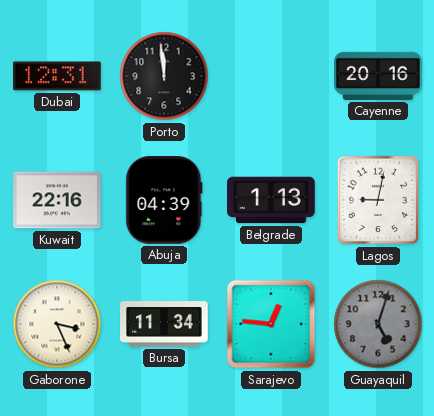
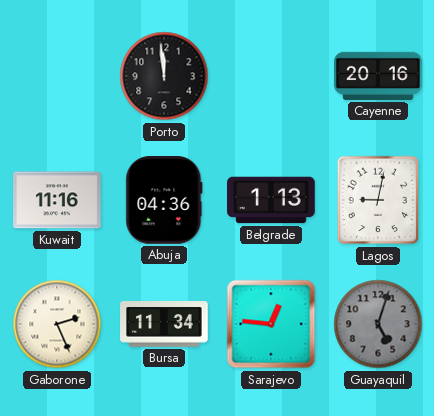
Dubai: 12:31 -> none
Kuwait: 22:16 -> 11:16
Abuja: 04:39 -> 04:36
Gaborone: 3:26 -> 2:26
